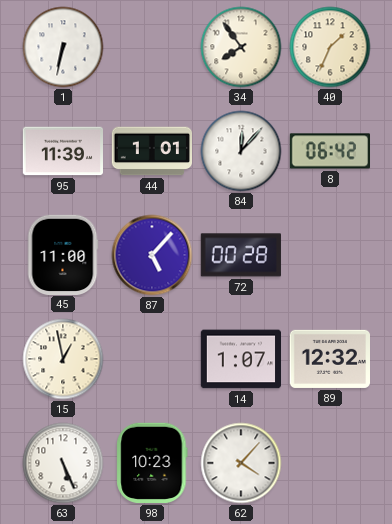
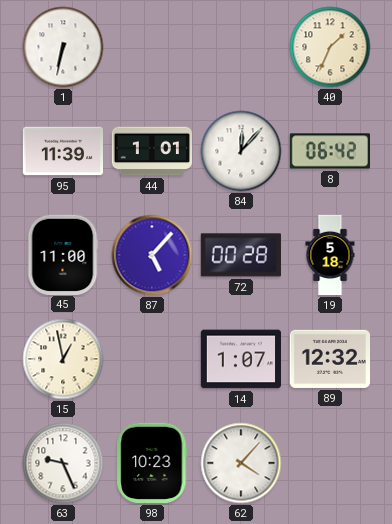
34: 7:54 -> none
19: none -> 5:18
63: 5:26 -> 9:26
